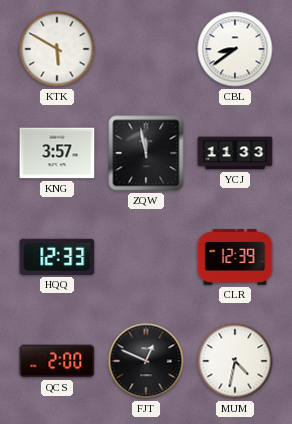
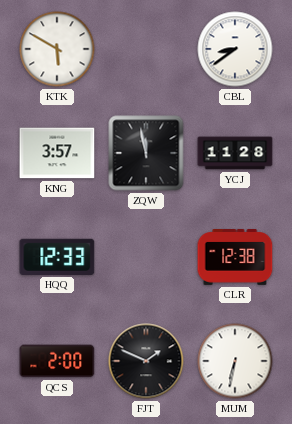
YCJ: 11:33 -> 11:28
CLR: 12:39 -> 12:38
FJT: 12:49 -> 1:49
MUM: 4:32 -> 6:32
